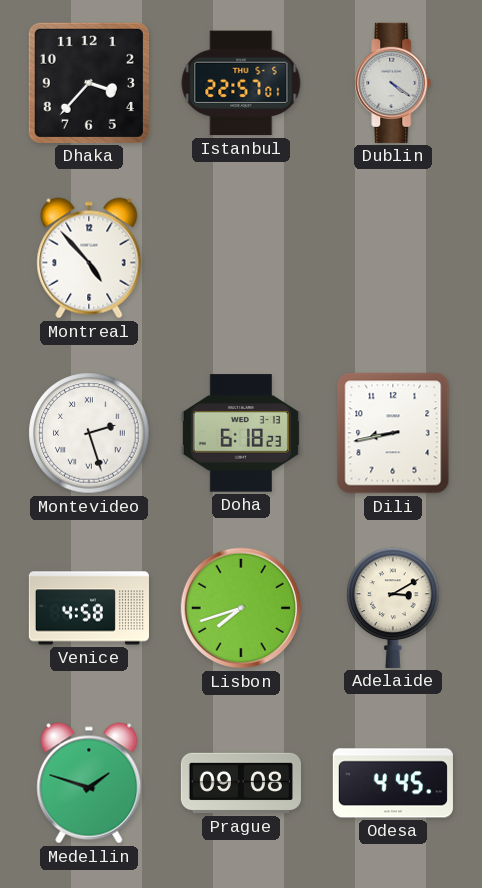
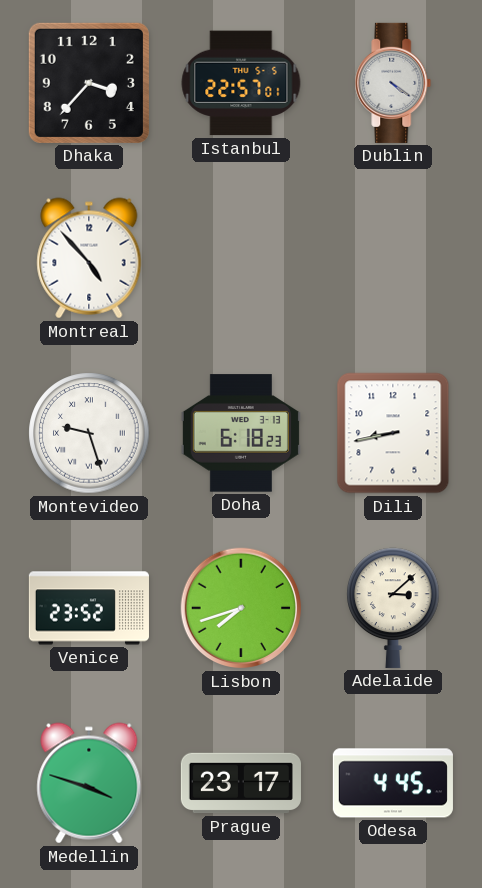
Montevideo: 2:27 -> 9:27
Venice: 4:58 -> 23:52
Adelaide: 3:10 -> 3:08
Medellin: 1:48 -> 3:48
Prague: 09:08 -> 23:17
